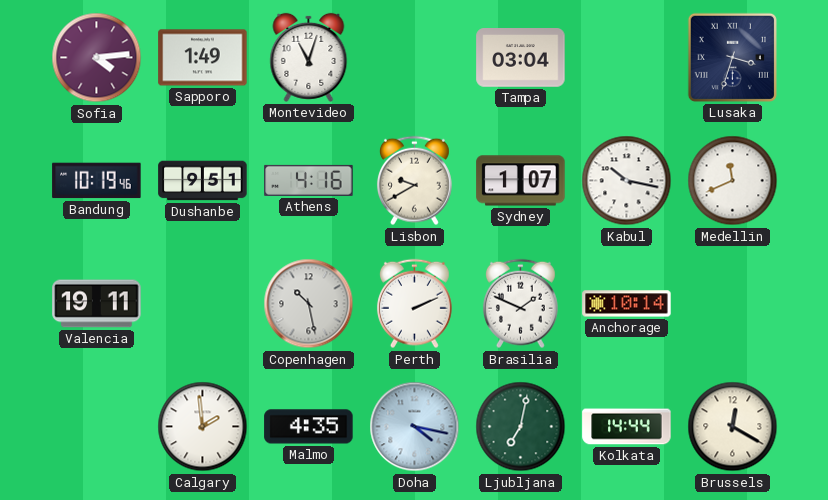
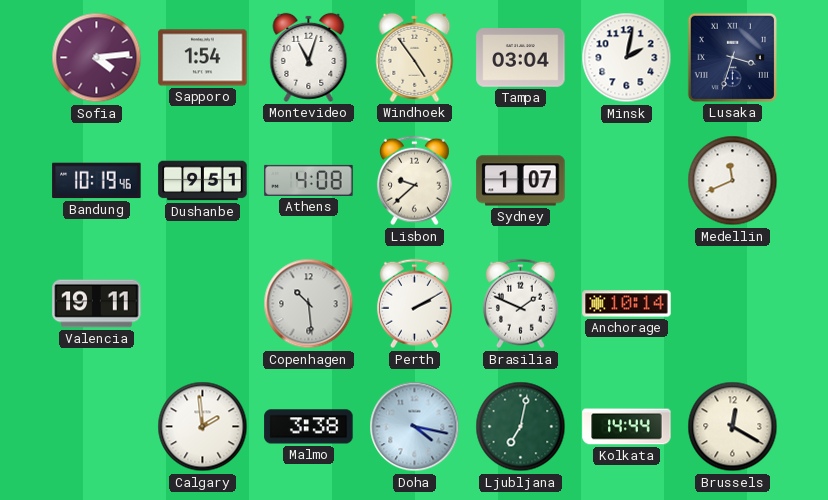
Sapporo: 1:49 -> 1:54
Windhoek: none -> 4:54
Minsk: none -> 2:02
Athens: 4:16 -> 4:08
Lisbon: 9:40 -> 9:38
Kabul: 10:17 -> none
Copenhagen: 10:28 -> 10:29
Perth: 2:11 -> 2:10
Malmo: 4:35 -> 3:38
